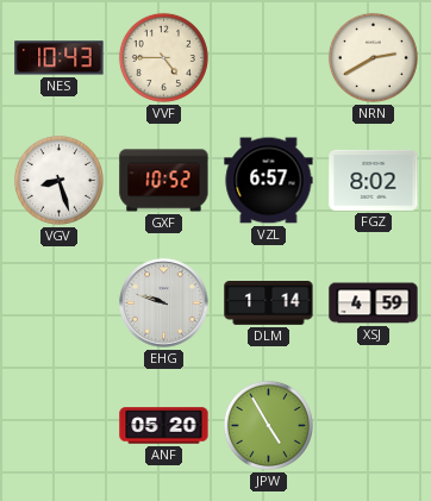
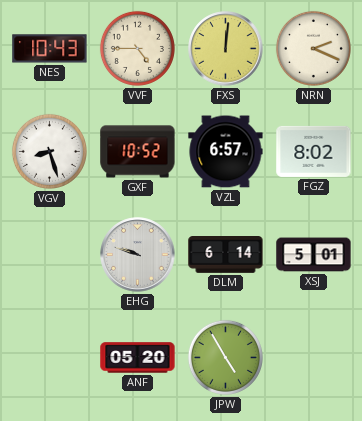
FXS: none -> 12:01
NRN: 2:40 -> 2:19
DLM: 1:14 -> 6:14
XSJ: 4:59 -> 5:01
